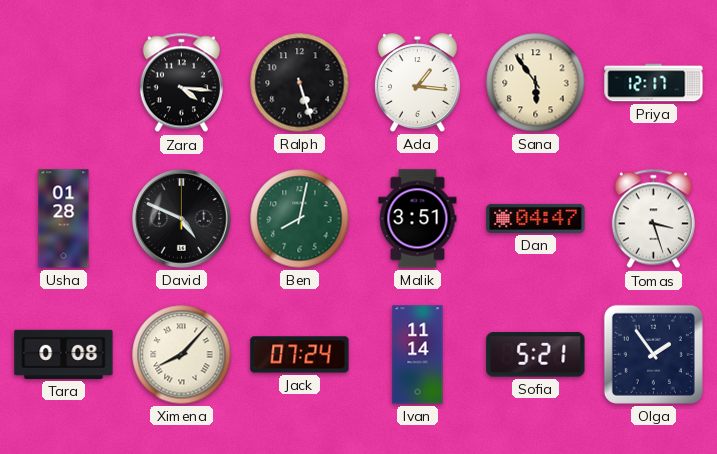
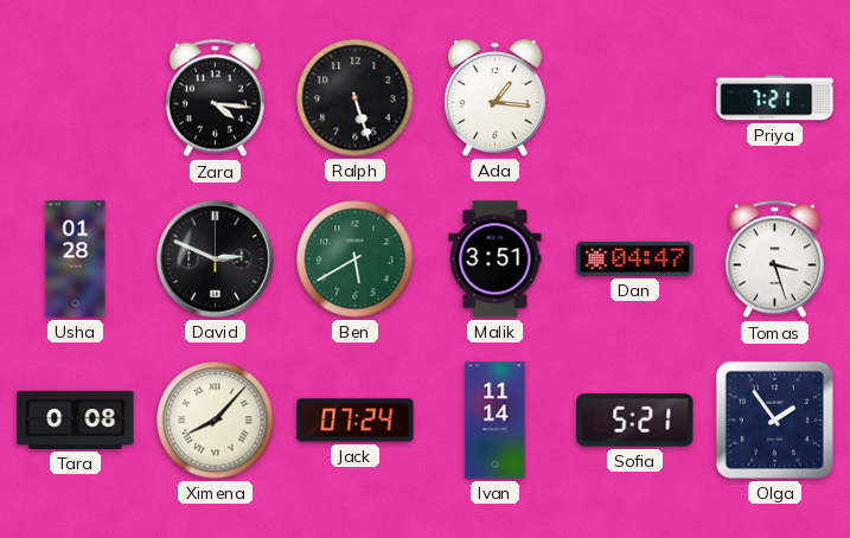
Sana: 5:54 -> none
Priya: 12:17 -> 7:21
David: 4:49 -> 2:49
Ben: 8:02 -> 5:40
